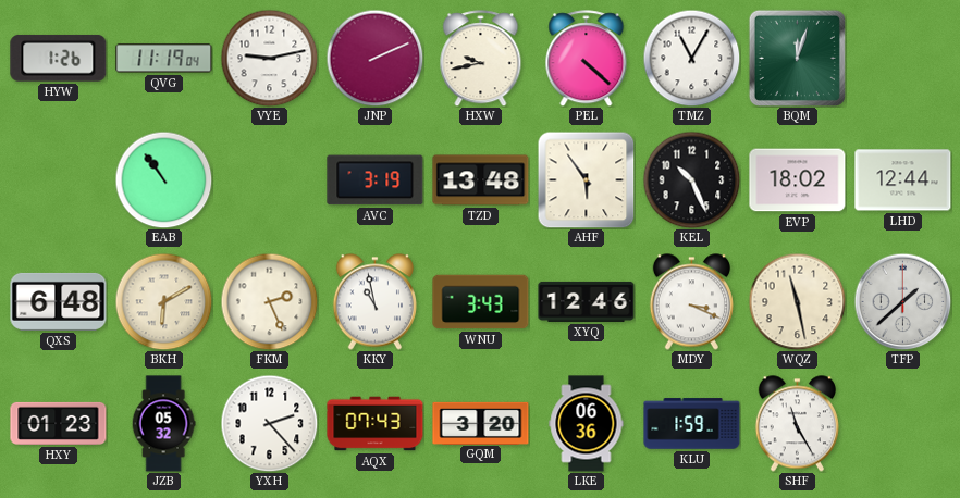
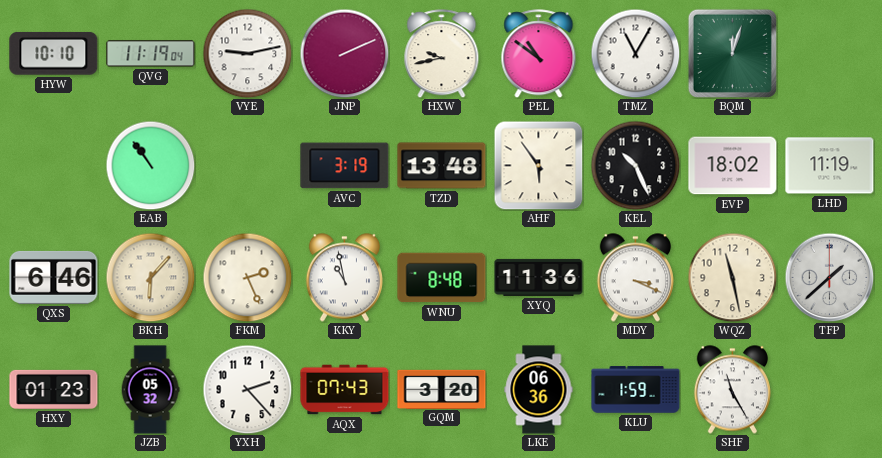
HYW: 1:26 -> 10:10
PEL: 4:22 -> 10:51
LHD: 12:44 -> 11:19
QXS: 6:48 -> 6:46
BKH: 6:10 -> 6:07
WNU: 3:43 -> 8:48
XYQ: 12:46 -> 11:36
